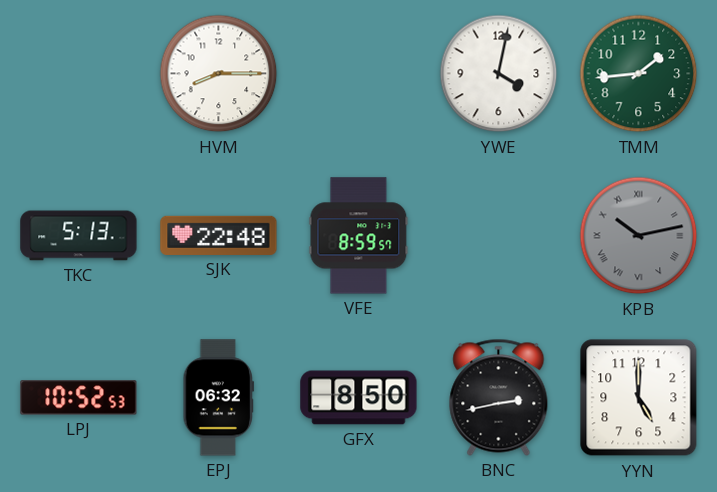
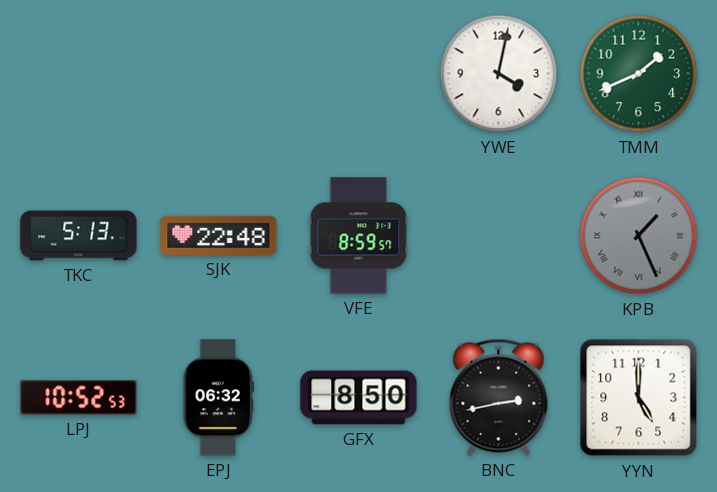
HVM: 8:15 -> none
TMM: 1:44 -> 1:41
KPB: 10:13 -> 1:26
